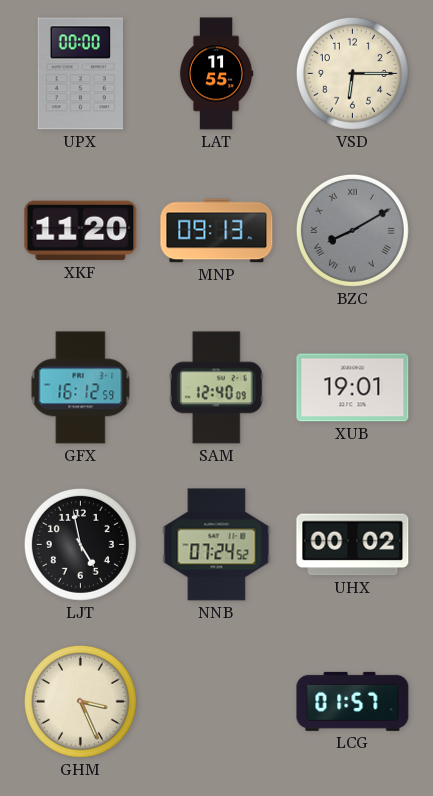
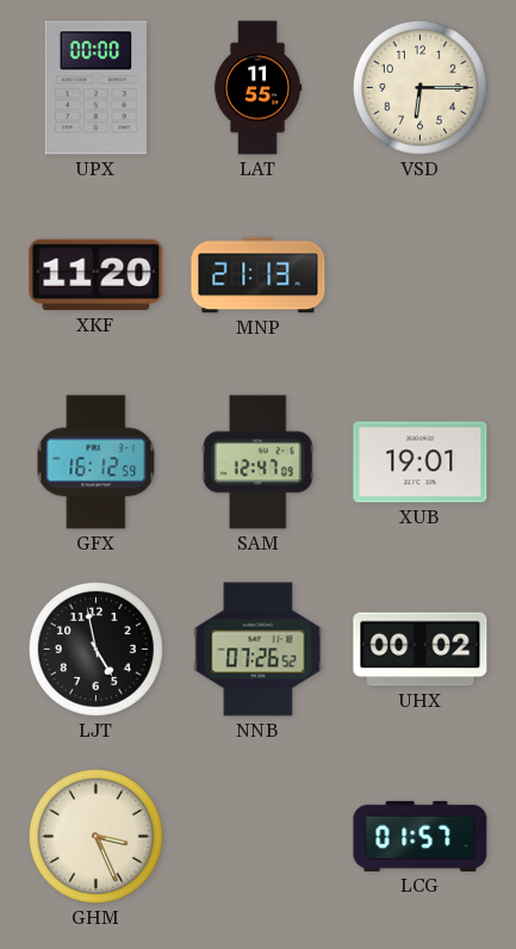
MNP: 09:13 -> 21:13
BZC: 8:10 -> none
SAM: 12:40 -> 12:47
NNB: 07:24 -> 07:26
